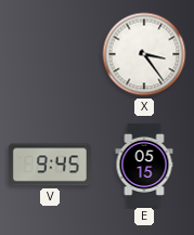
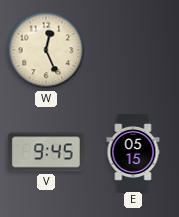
W: none -> 12:26
X: 3:24 -> none
